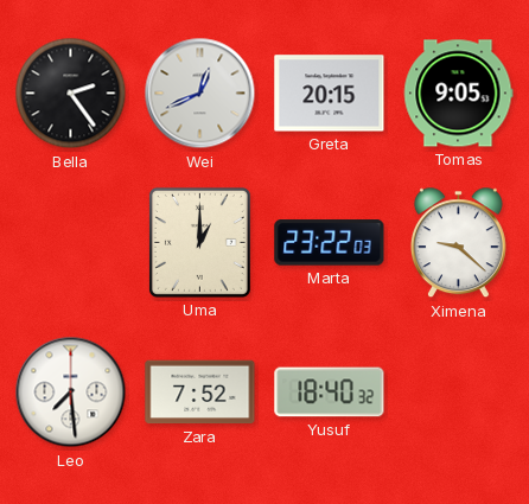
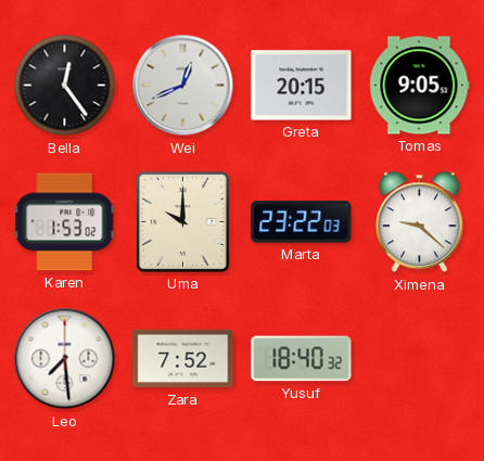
Bella: 2:24 -> 12:24
Karen: none -> 1:53
Uma: 1:00 -> 10:00
